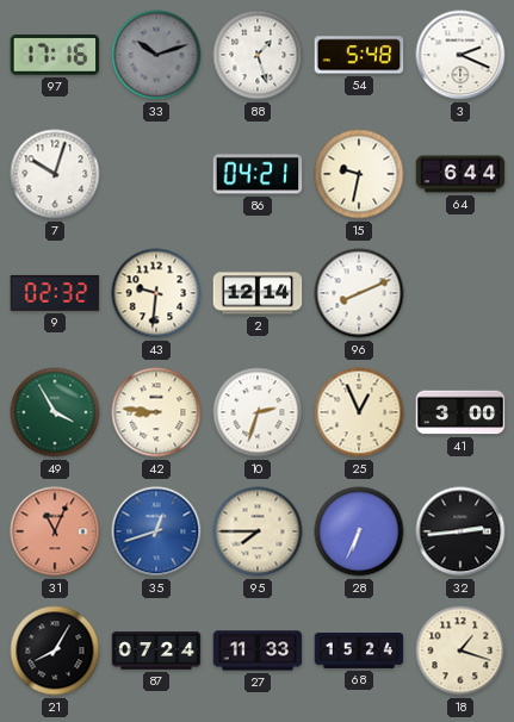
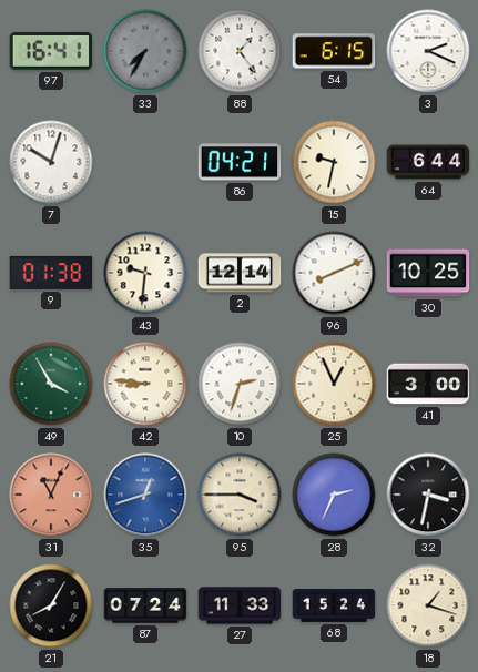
97: 17:16 -> 16:41
33: 10:12 -> 7:35
88: 1:27 -> 1:24
54: 5:48 -> 6:15
9: 02:32 -> 01:38
30: none -> 10:25
95: 7:45 -> 3:45
28: 6:34 -> 2:34
32: 2:44 -> 3:32
